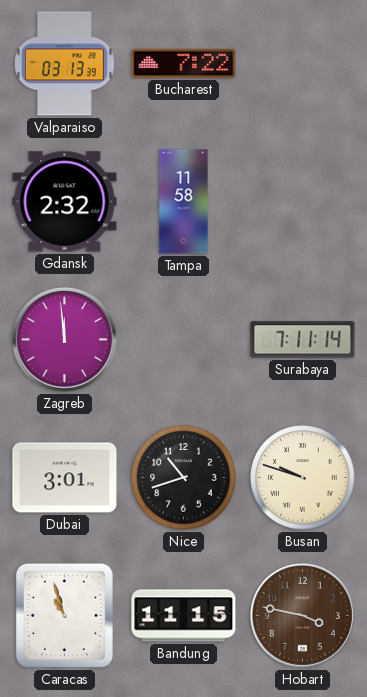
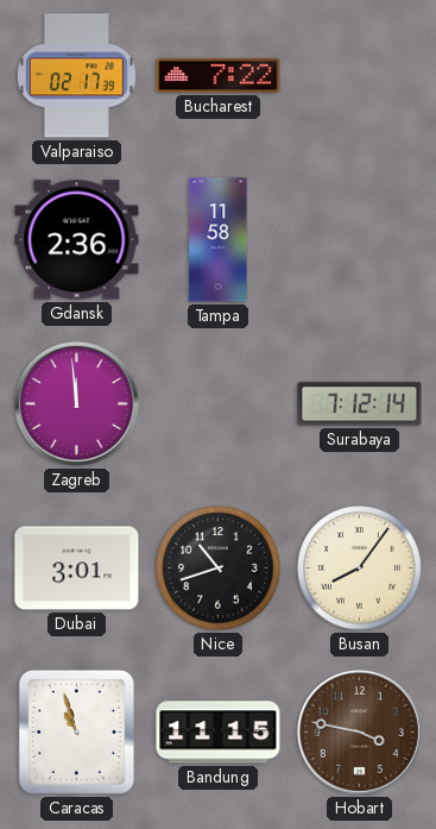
Valparaiso: 03:13 -> 02:17
Gdansk: 2:32 -> 2:36
Surabaya: 7:11 -> 7:12
Busan: 9:48 -> 8:06
